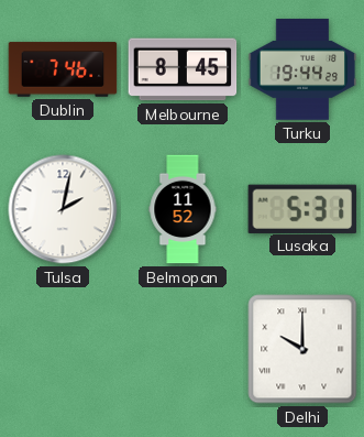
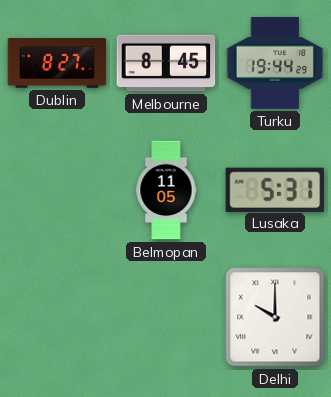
Dublin: 7:46 -> 8:27
Tulsa: 2:02 -> none
Belmopan: 11:52 -> 11:05
